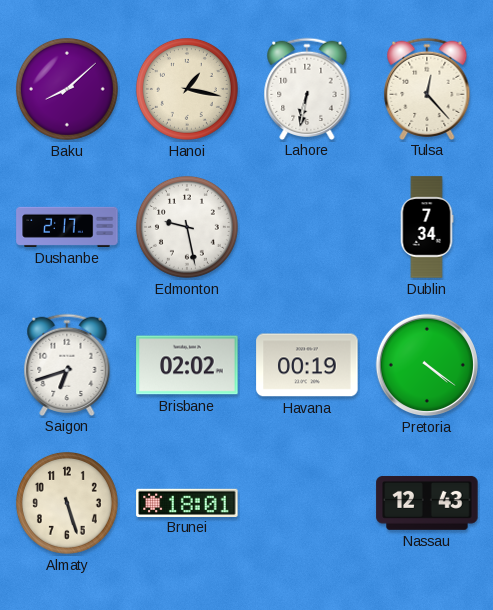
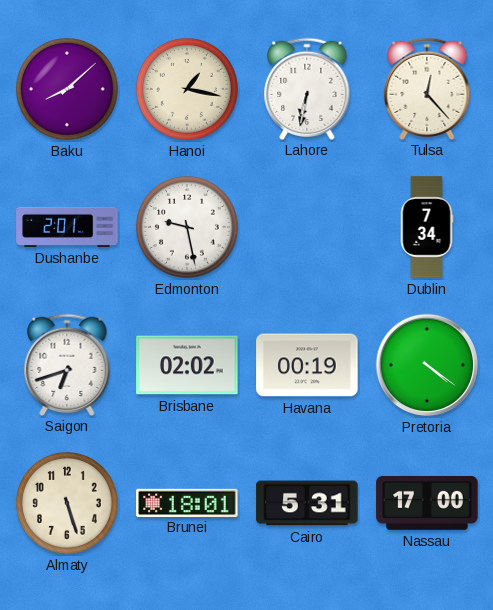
Dushanbe: 2:17 -> 2:01
Cairo: none -> 5:31
Nassau: 12:43 -> 17:00
